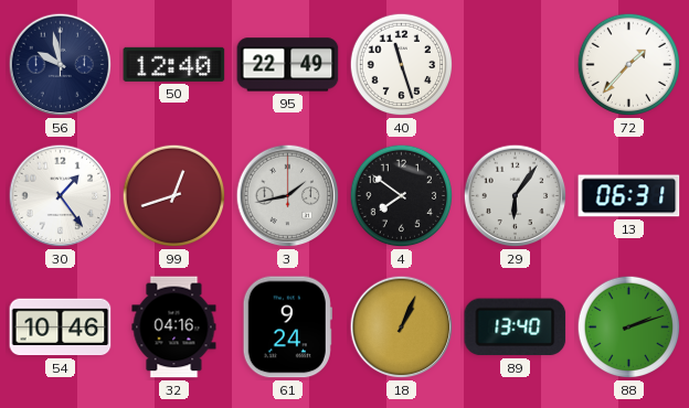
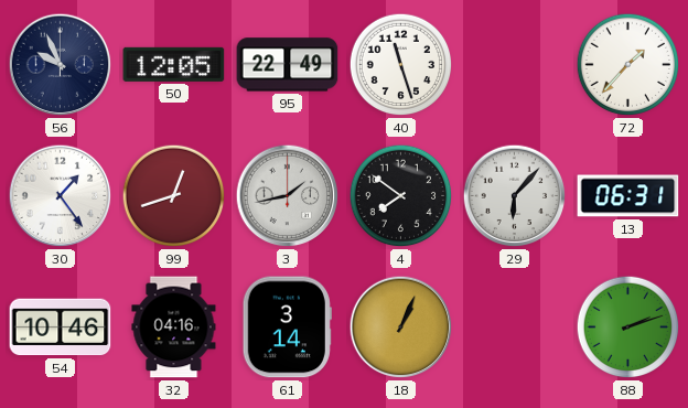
56: 9:58 -> 9:56
50: 12:40 -> 12:05
29: 6:06 -> 6:07
61: 9:24 -> 3:14
89: 13:40 -> none
